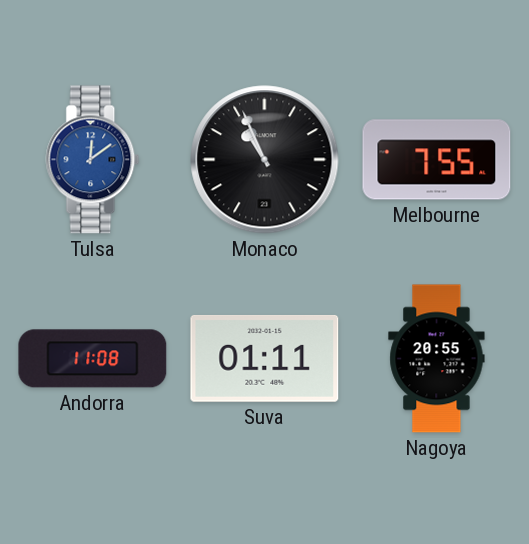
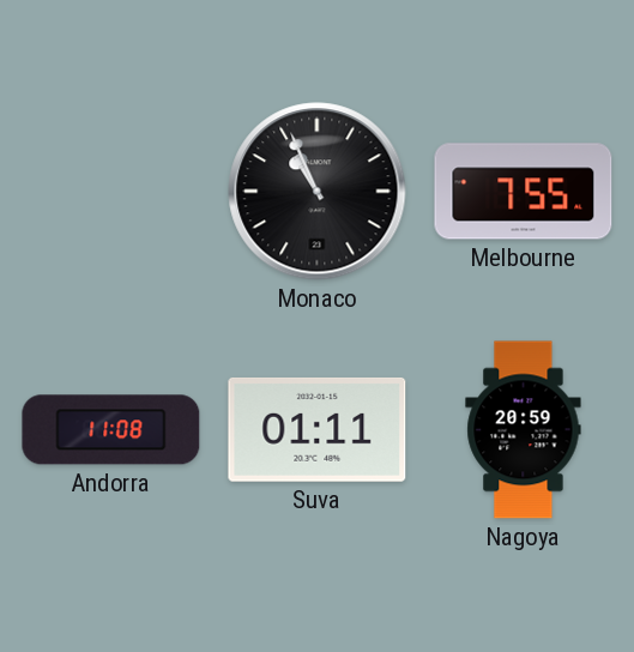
Tulsa: 12:09 -> none
Nagoya: 20:55 -> 20:59
